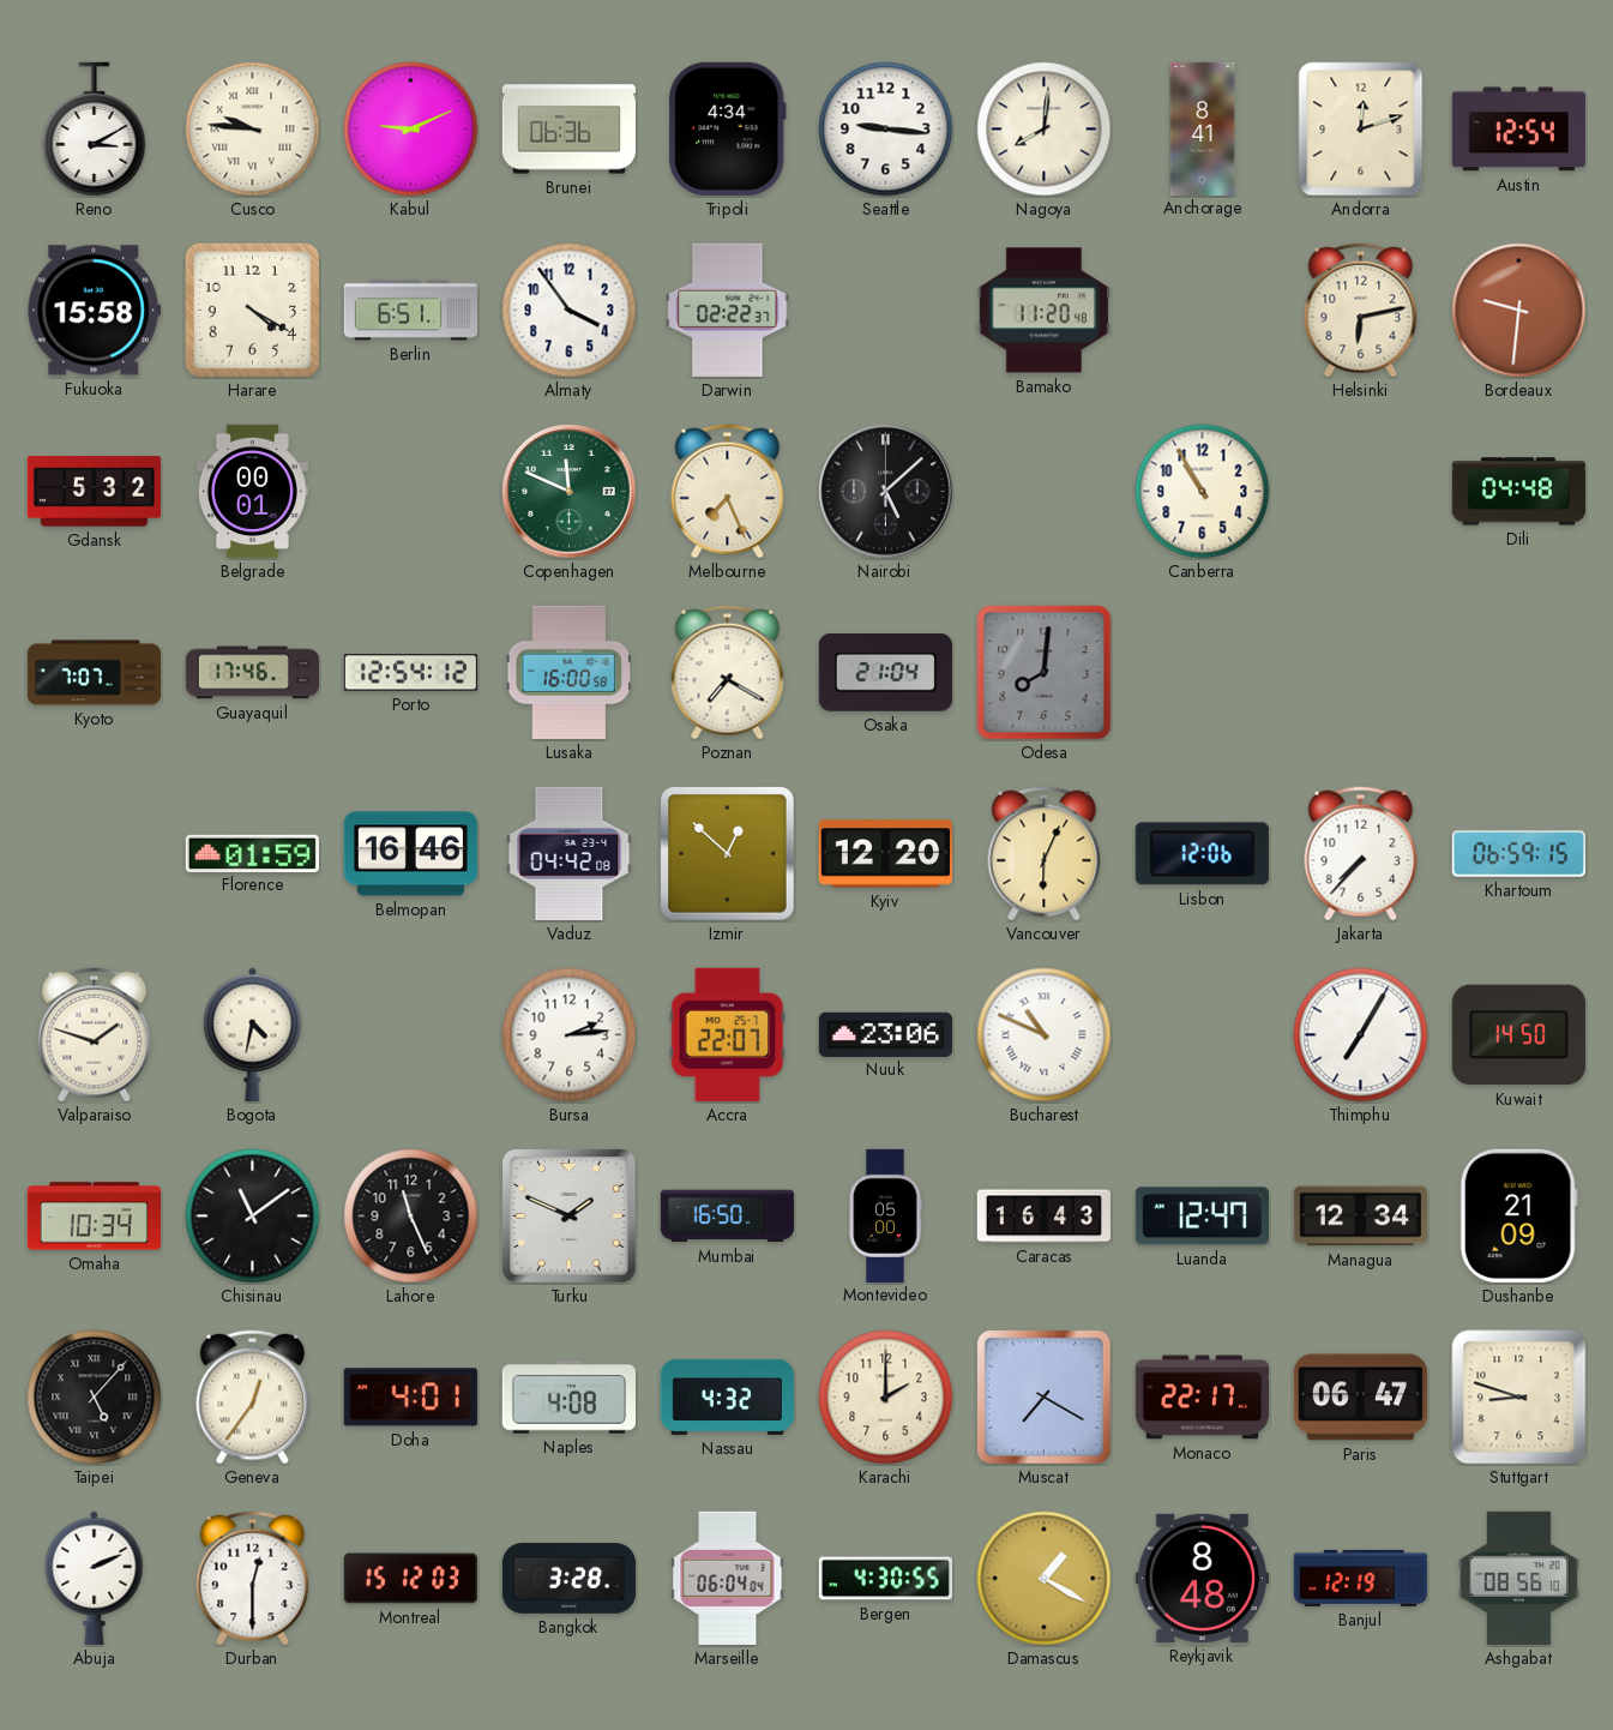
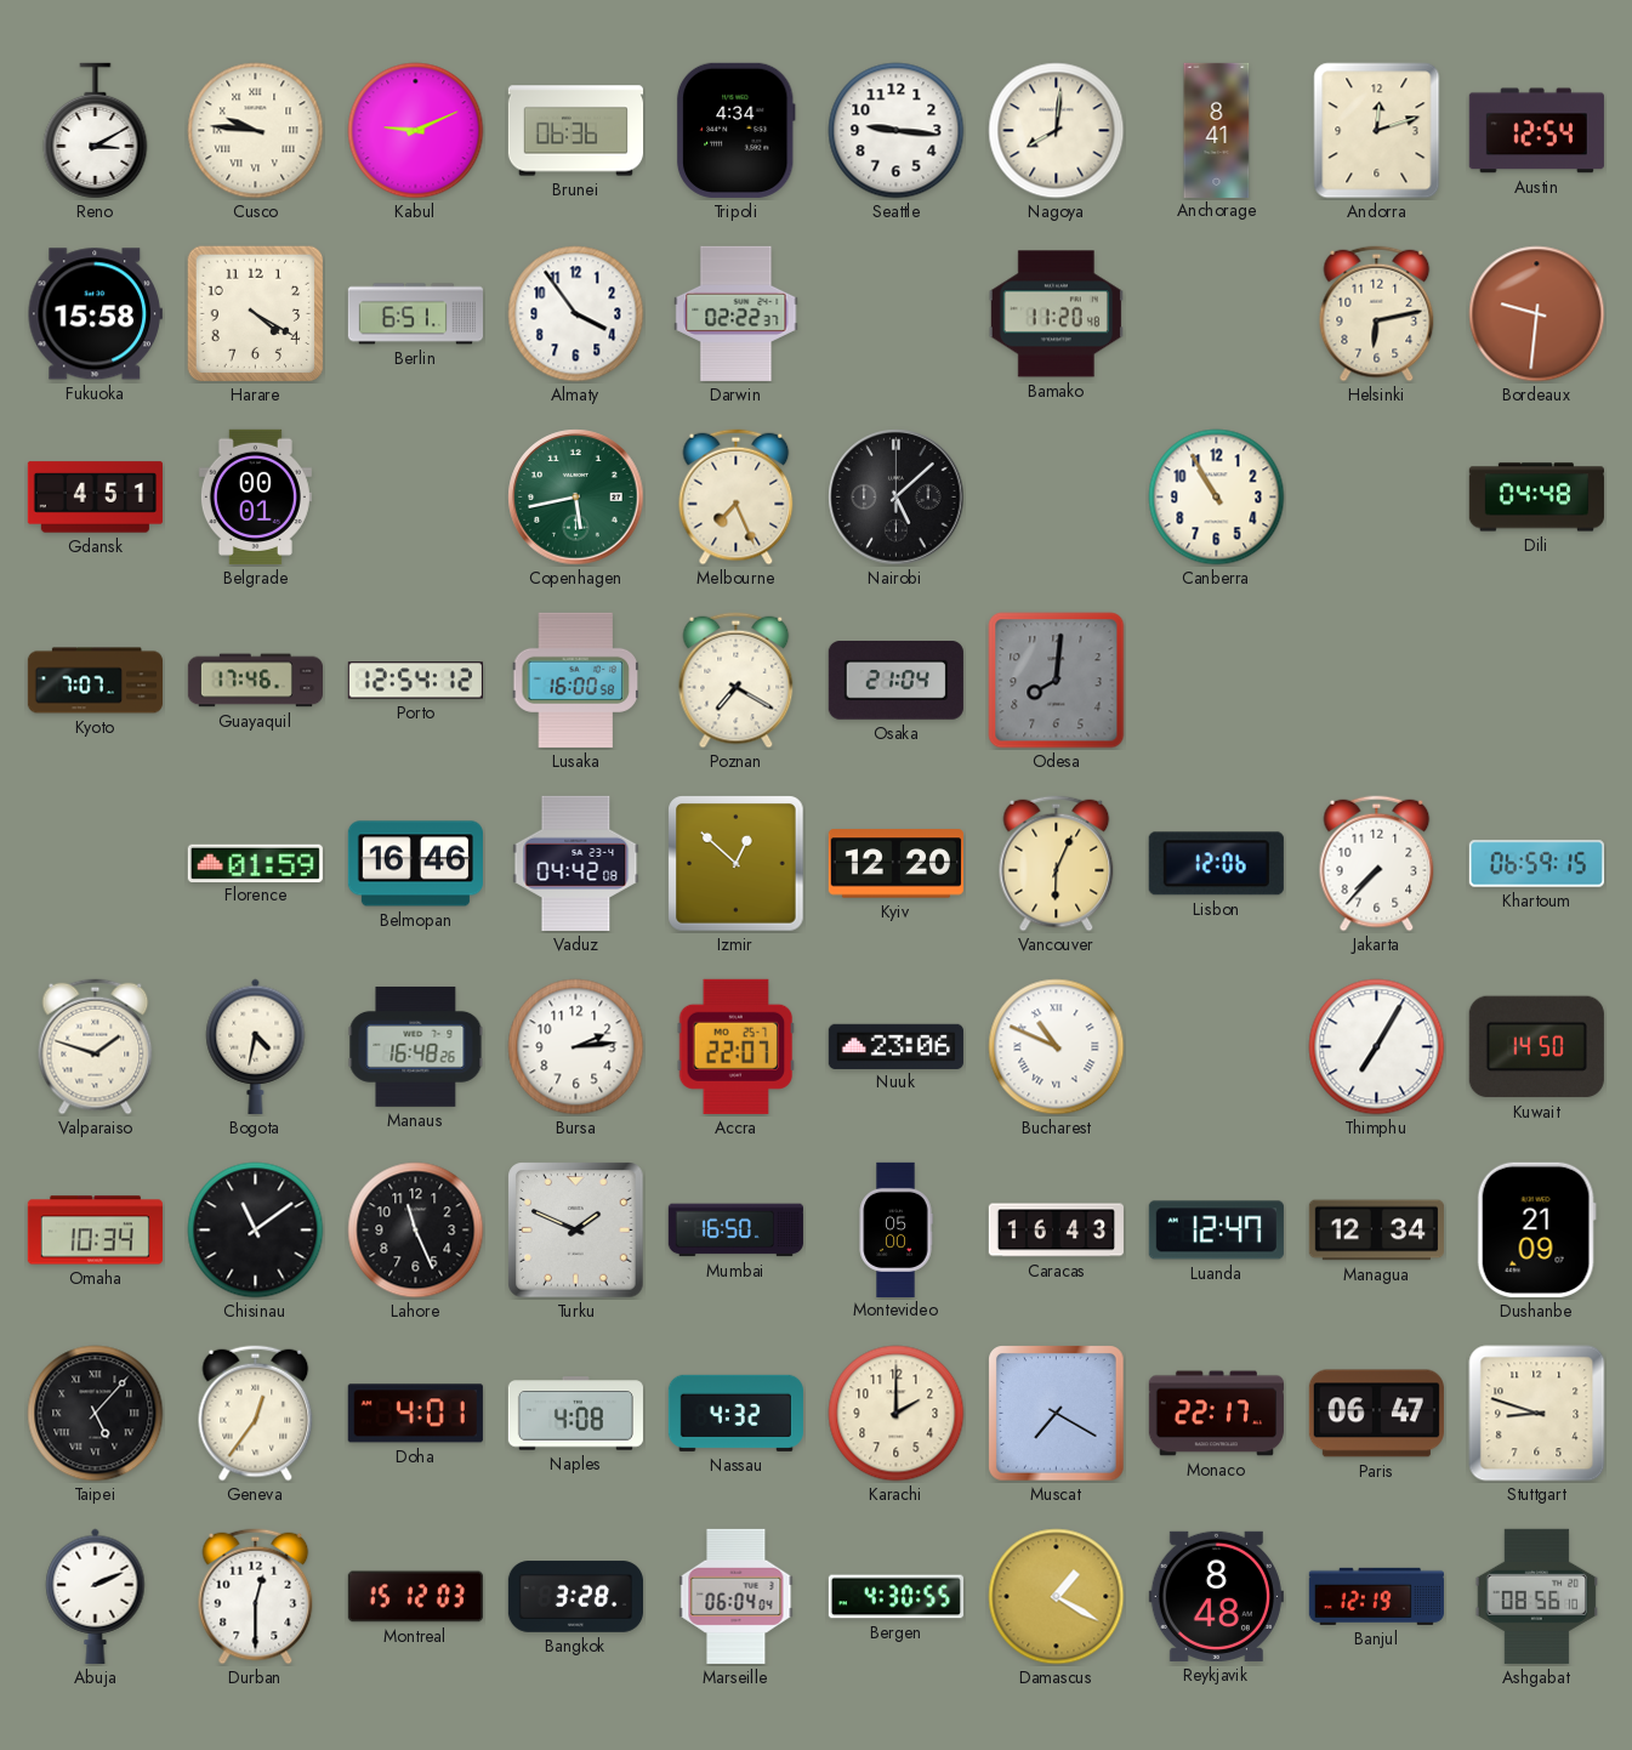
Gdansk: 5:32 -> 4:51
Copenhagen: 11:49 -> 5:43
Manaus: none -> 16:48
